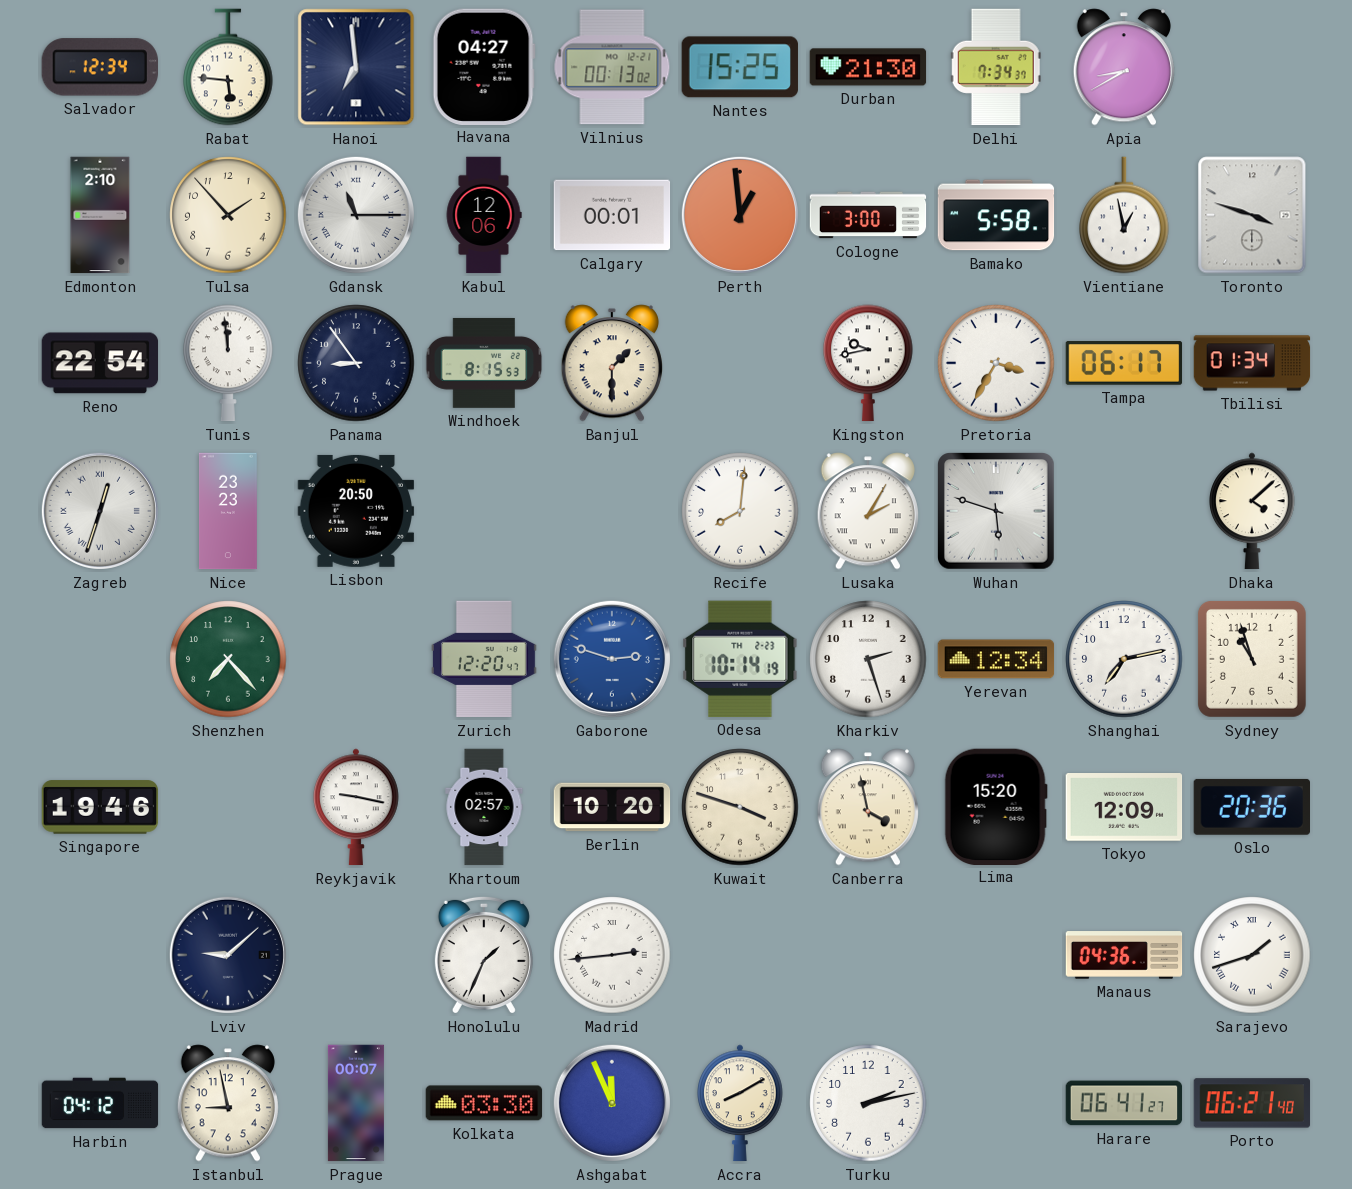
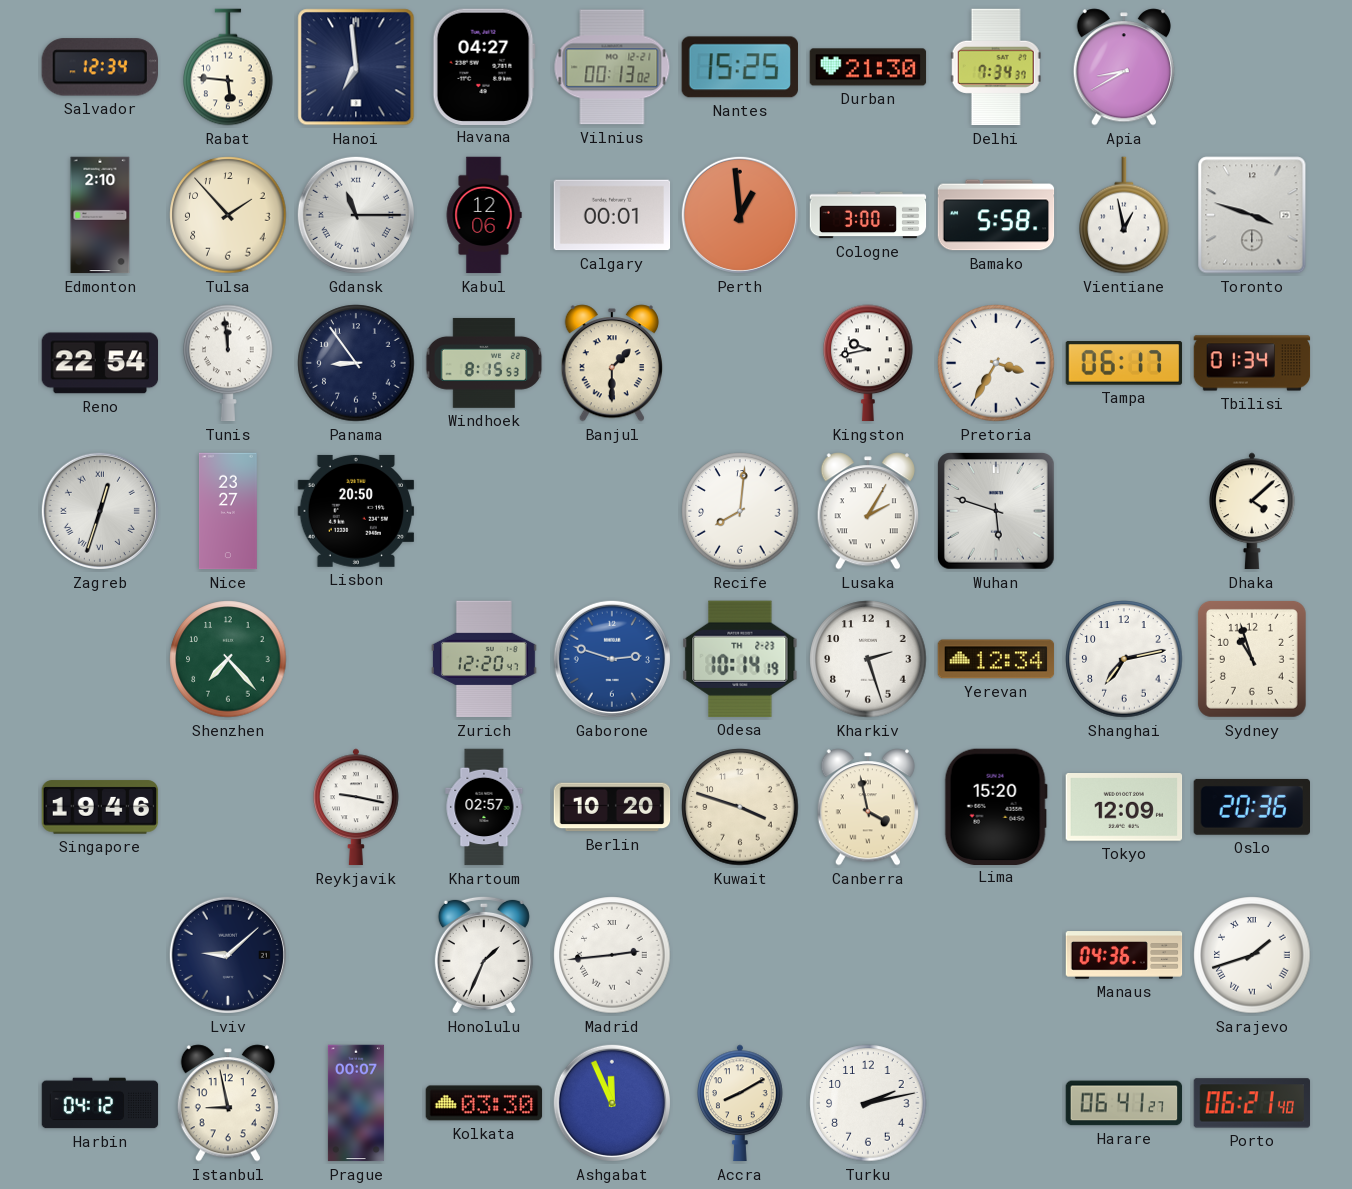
Nice: 23:23 -> 23:27
